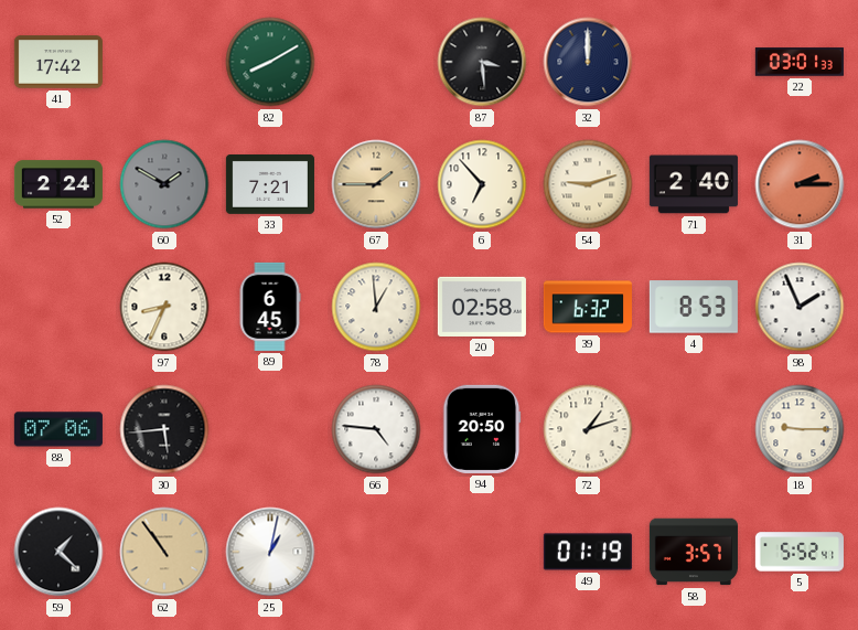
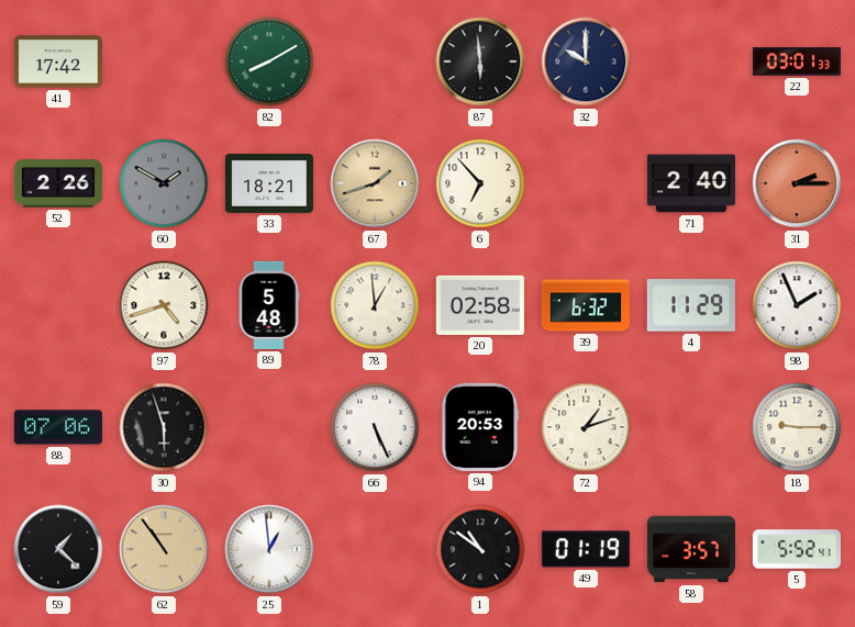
87: 3:29 -> 5:59
32: 12:00 -> 10:00
52: 2:24 -> 2:26
33: 7:21 -> 18:21
67: 1:45 -> 1:42
54: 9:12 -> none
97: 8:34 -> 4:42
89: 6:45 -> 5:48
4: 8:53 -> 11:29
30: 5:44 -> 5:57
66: 4:46 -> 5:26
94: 20:50 -> 20:53
25: 1:02 -> 12:59
1: none -> 10:51
